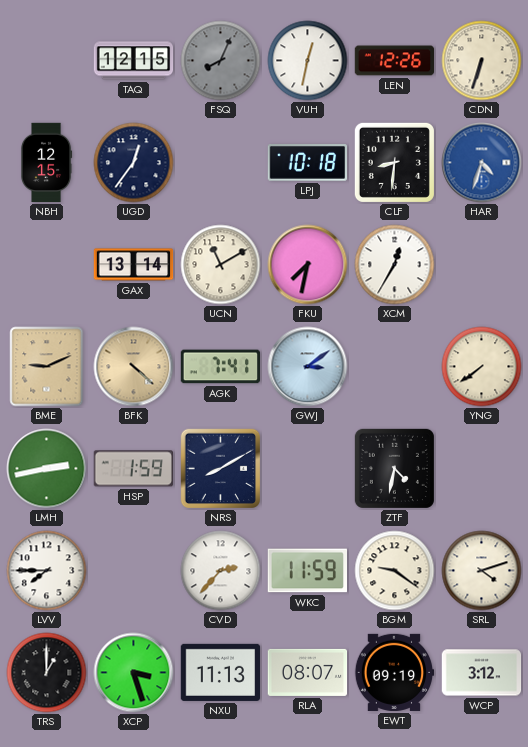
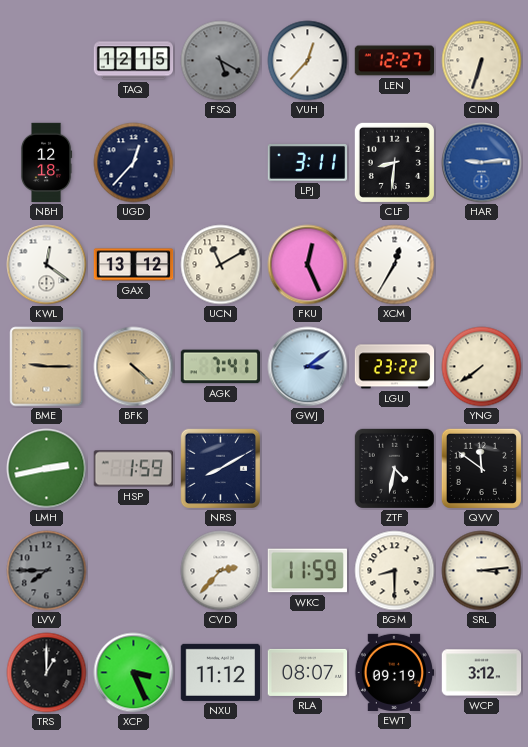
FSQ: 8:04 -> 5:20
VUH: 12:32 -> 12:37
LEN: 12:26 -> 12:27
NBH: 12:15 -> 12:18
UGD: 12:36 -> 12:37
LPJ: 10:18 -> 3:11
HAR: 4:33 -> 9:14
KWL: none -> 12:21
GAX: 13:14 -> 13:12
FKU: 7:32 -> 12:26
BME: 9:11 -> 9:15
LGU: none -> 23:22
QVV: none -> 11:51
LVV dial: white -> grey
BGM: 9:21 -> 8:30
SRL: 4:12 -> 3:14
XCP: 3:27 -> 3:26
NXU: 11:13 -> 11:12
